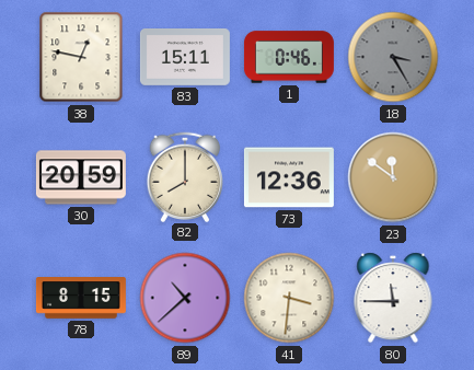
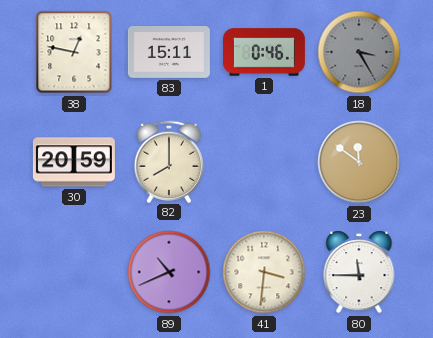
73: 12:36 -> none
78: 8:15 -> none
89: 10:38 -> 10:41
